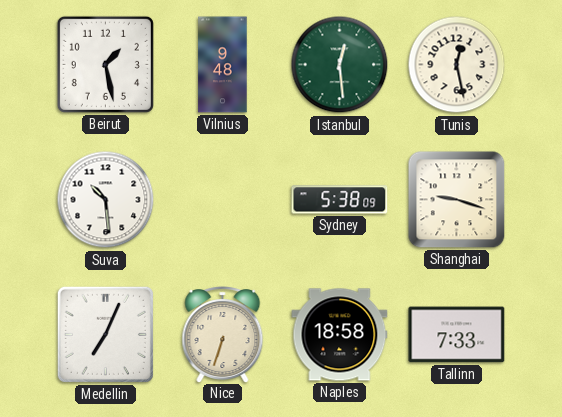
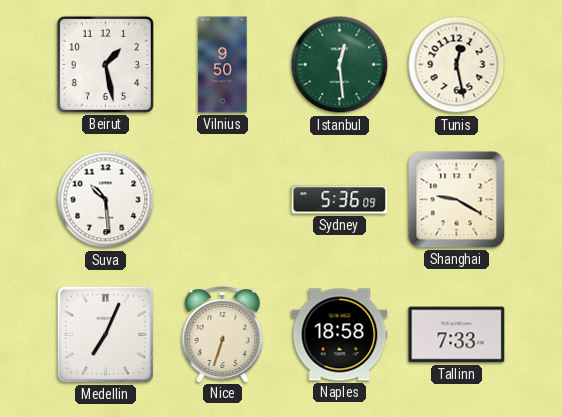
Vilnius: 9:48 -> 9:50
Sydney: 5:38 -> 5:36
Shanghai: 9:18 -> 9:20
